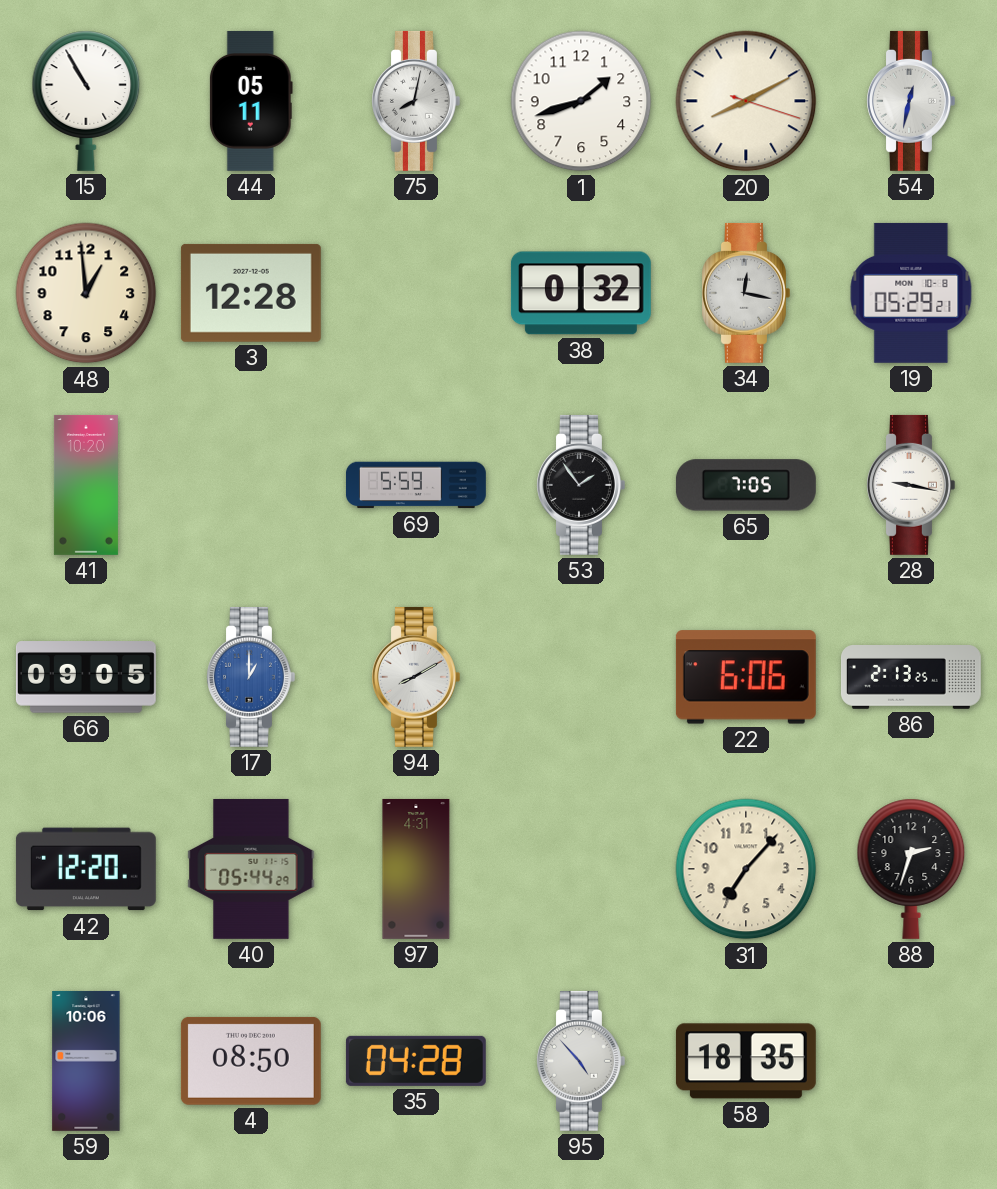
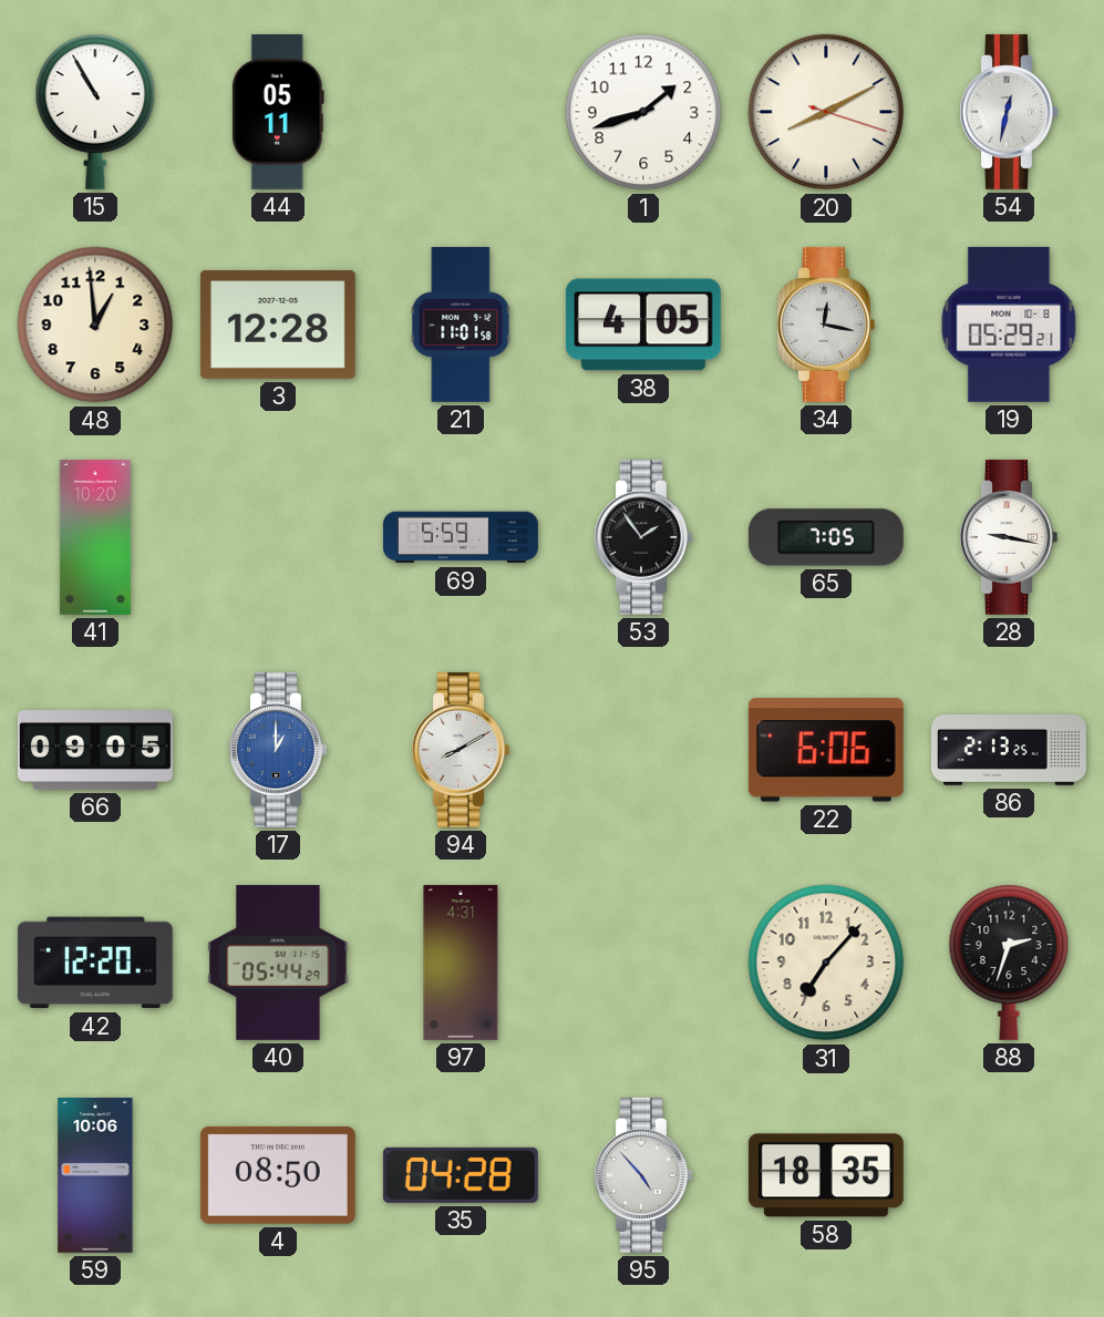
75: 8:02 -> none
21: none -> 11:01
38: 0:32 -> 4:05
